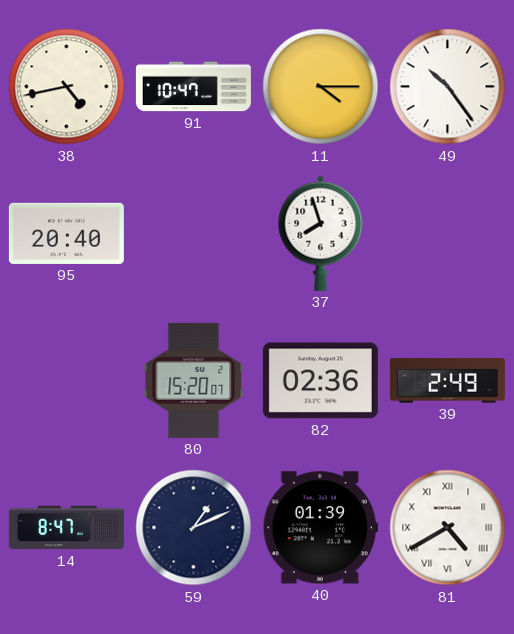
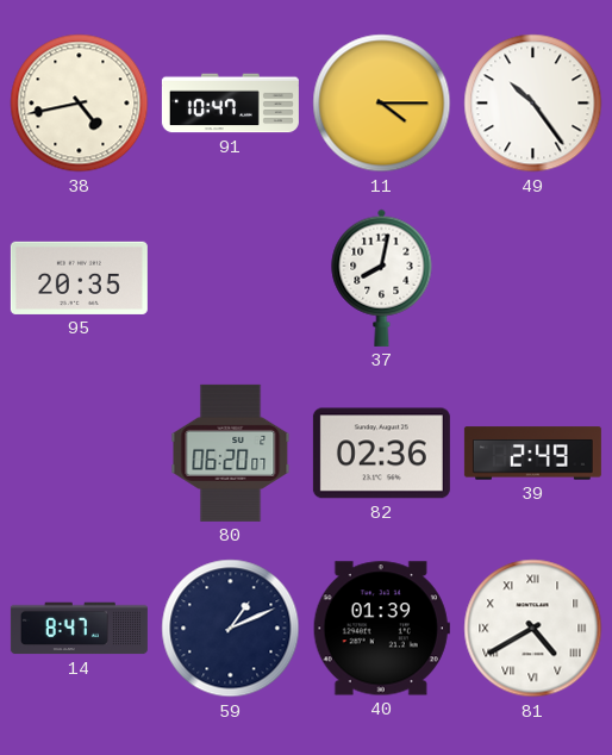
95: 20:40 -> 20:35
37: 7:57 -> 8:02
80: 15:20 -> 06:20
